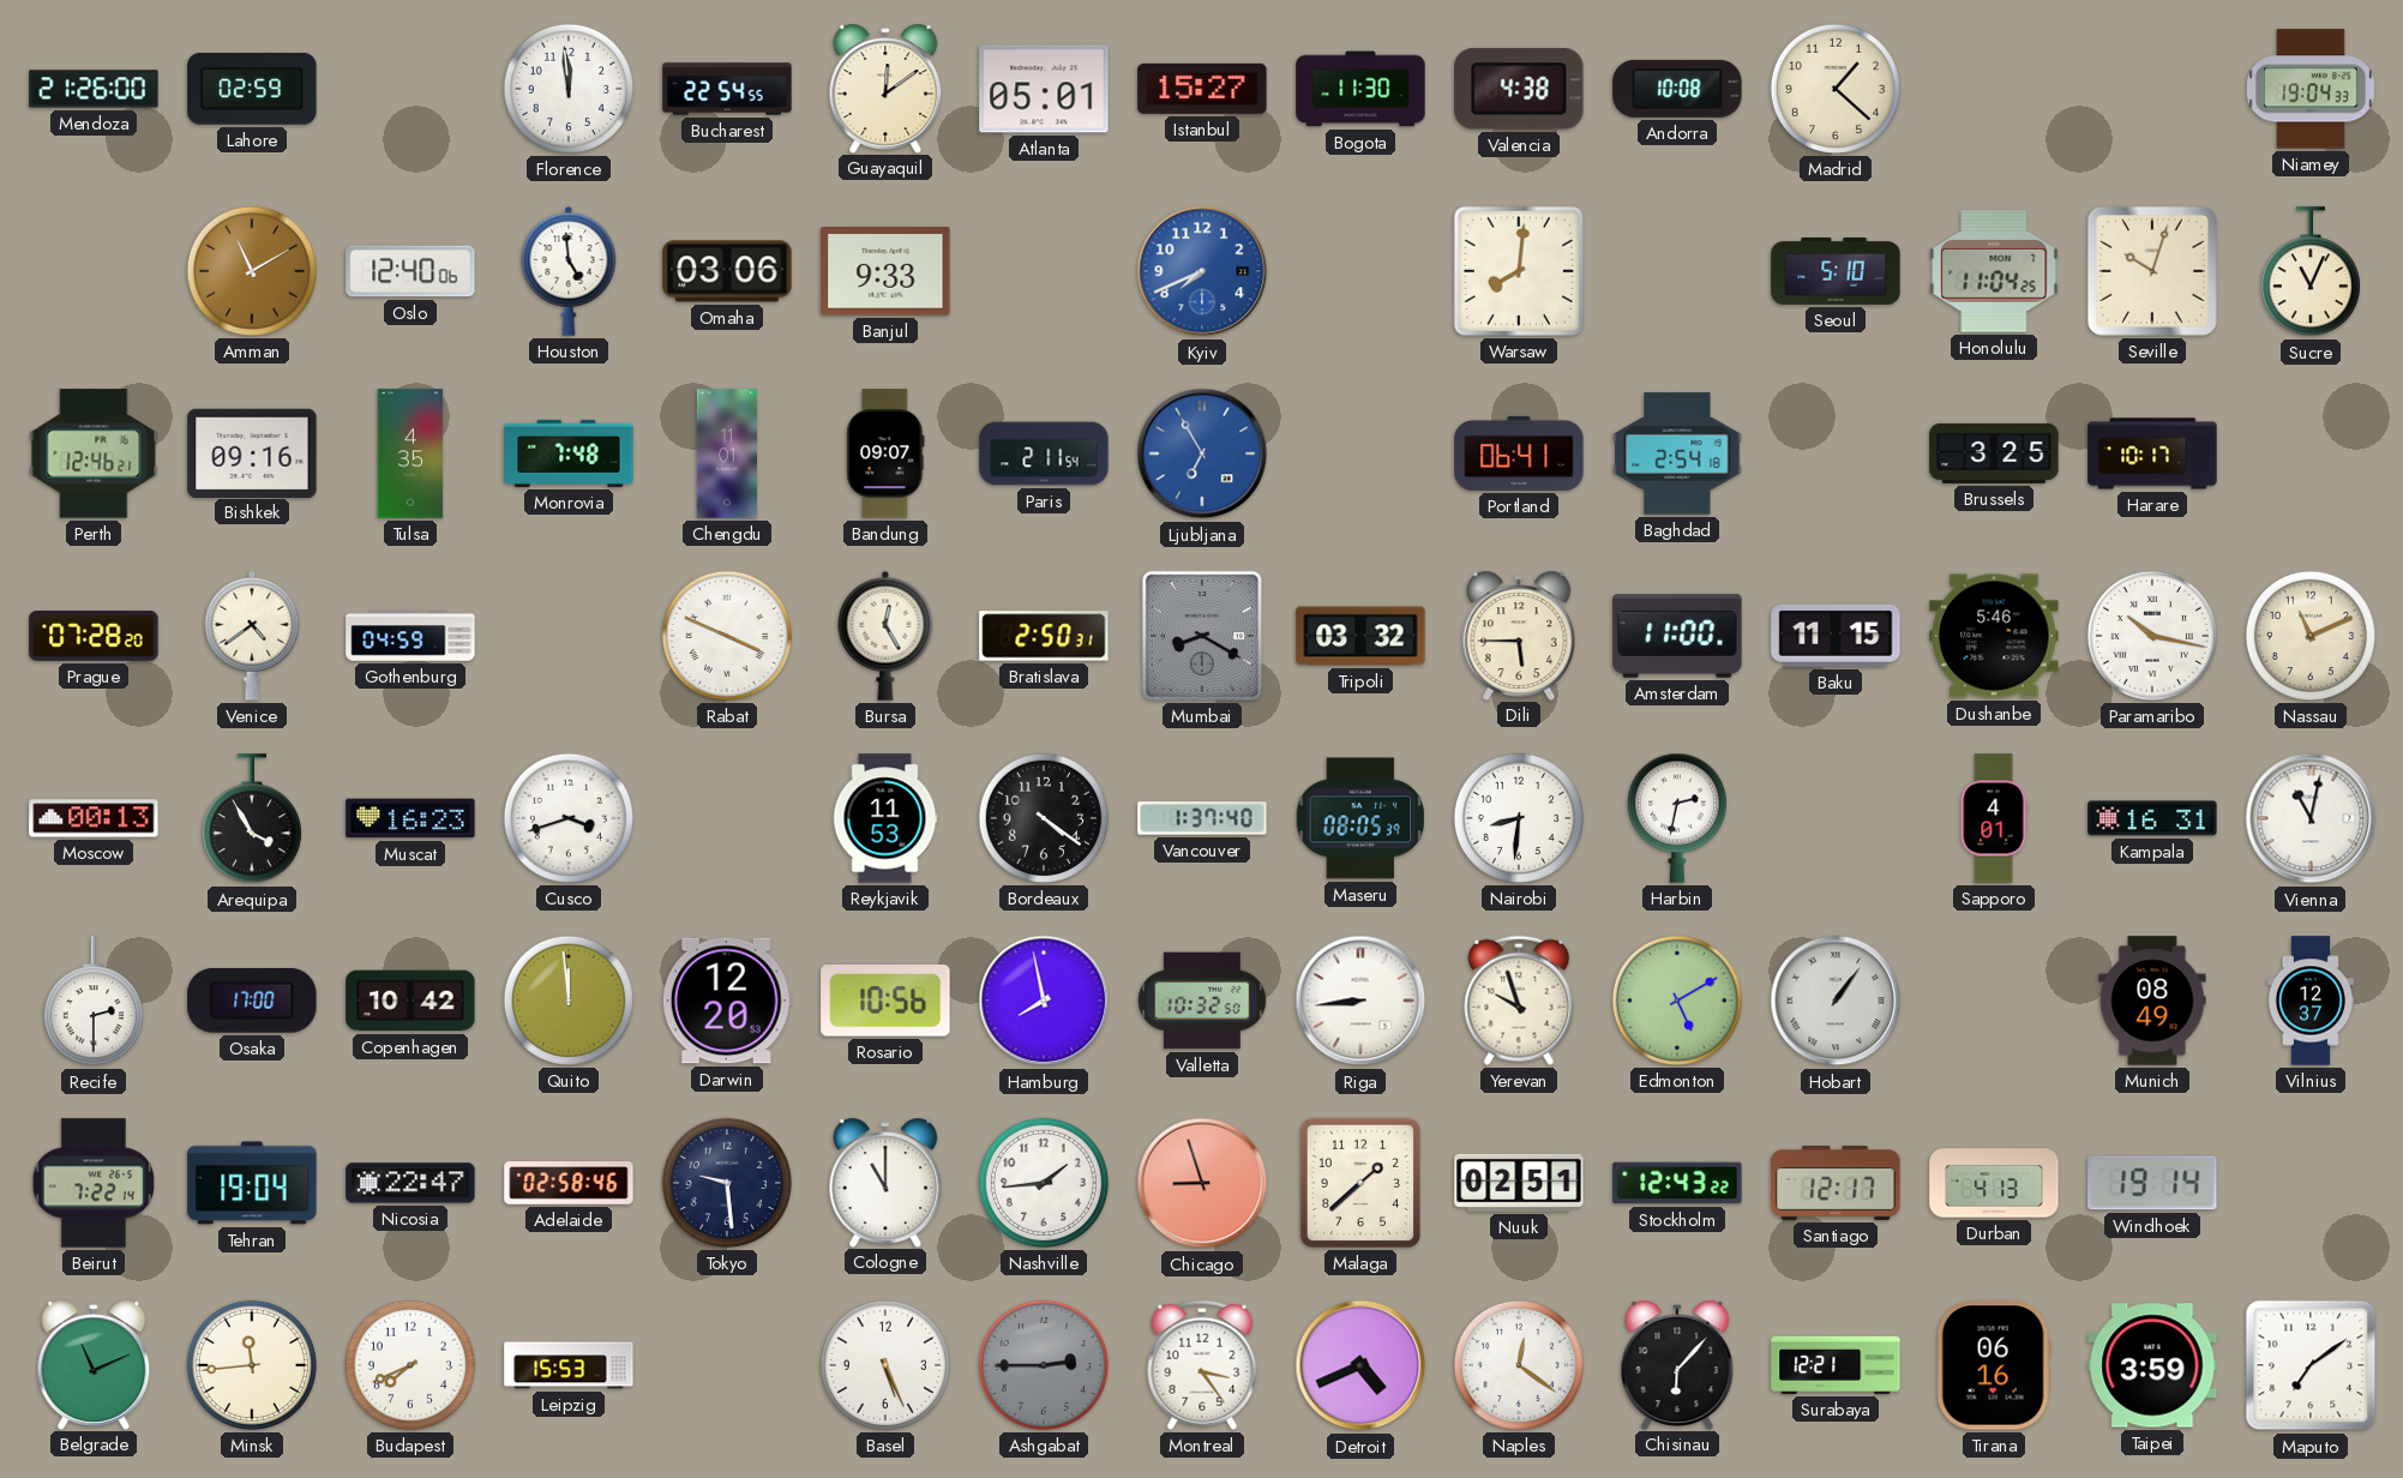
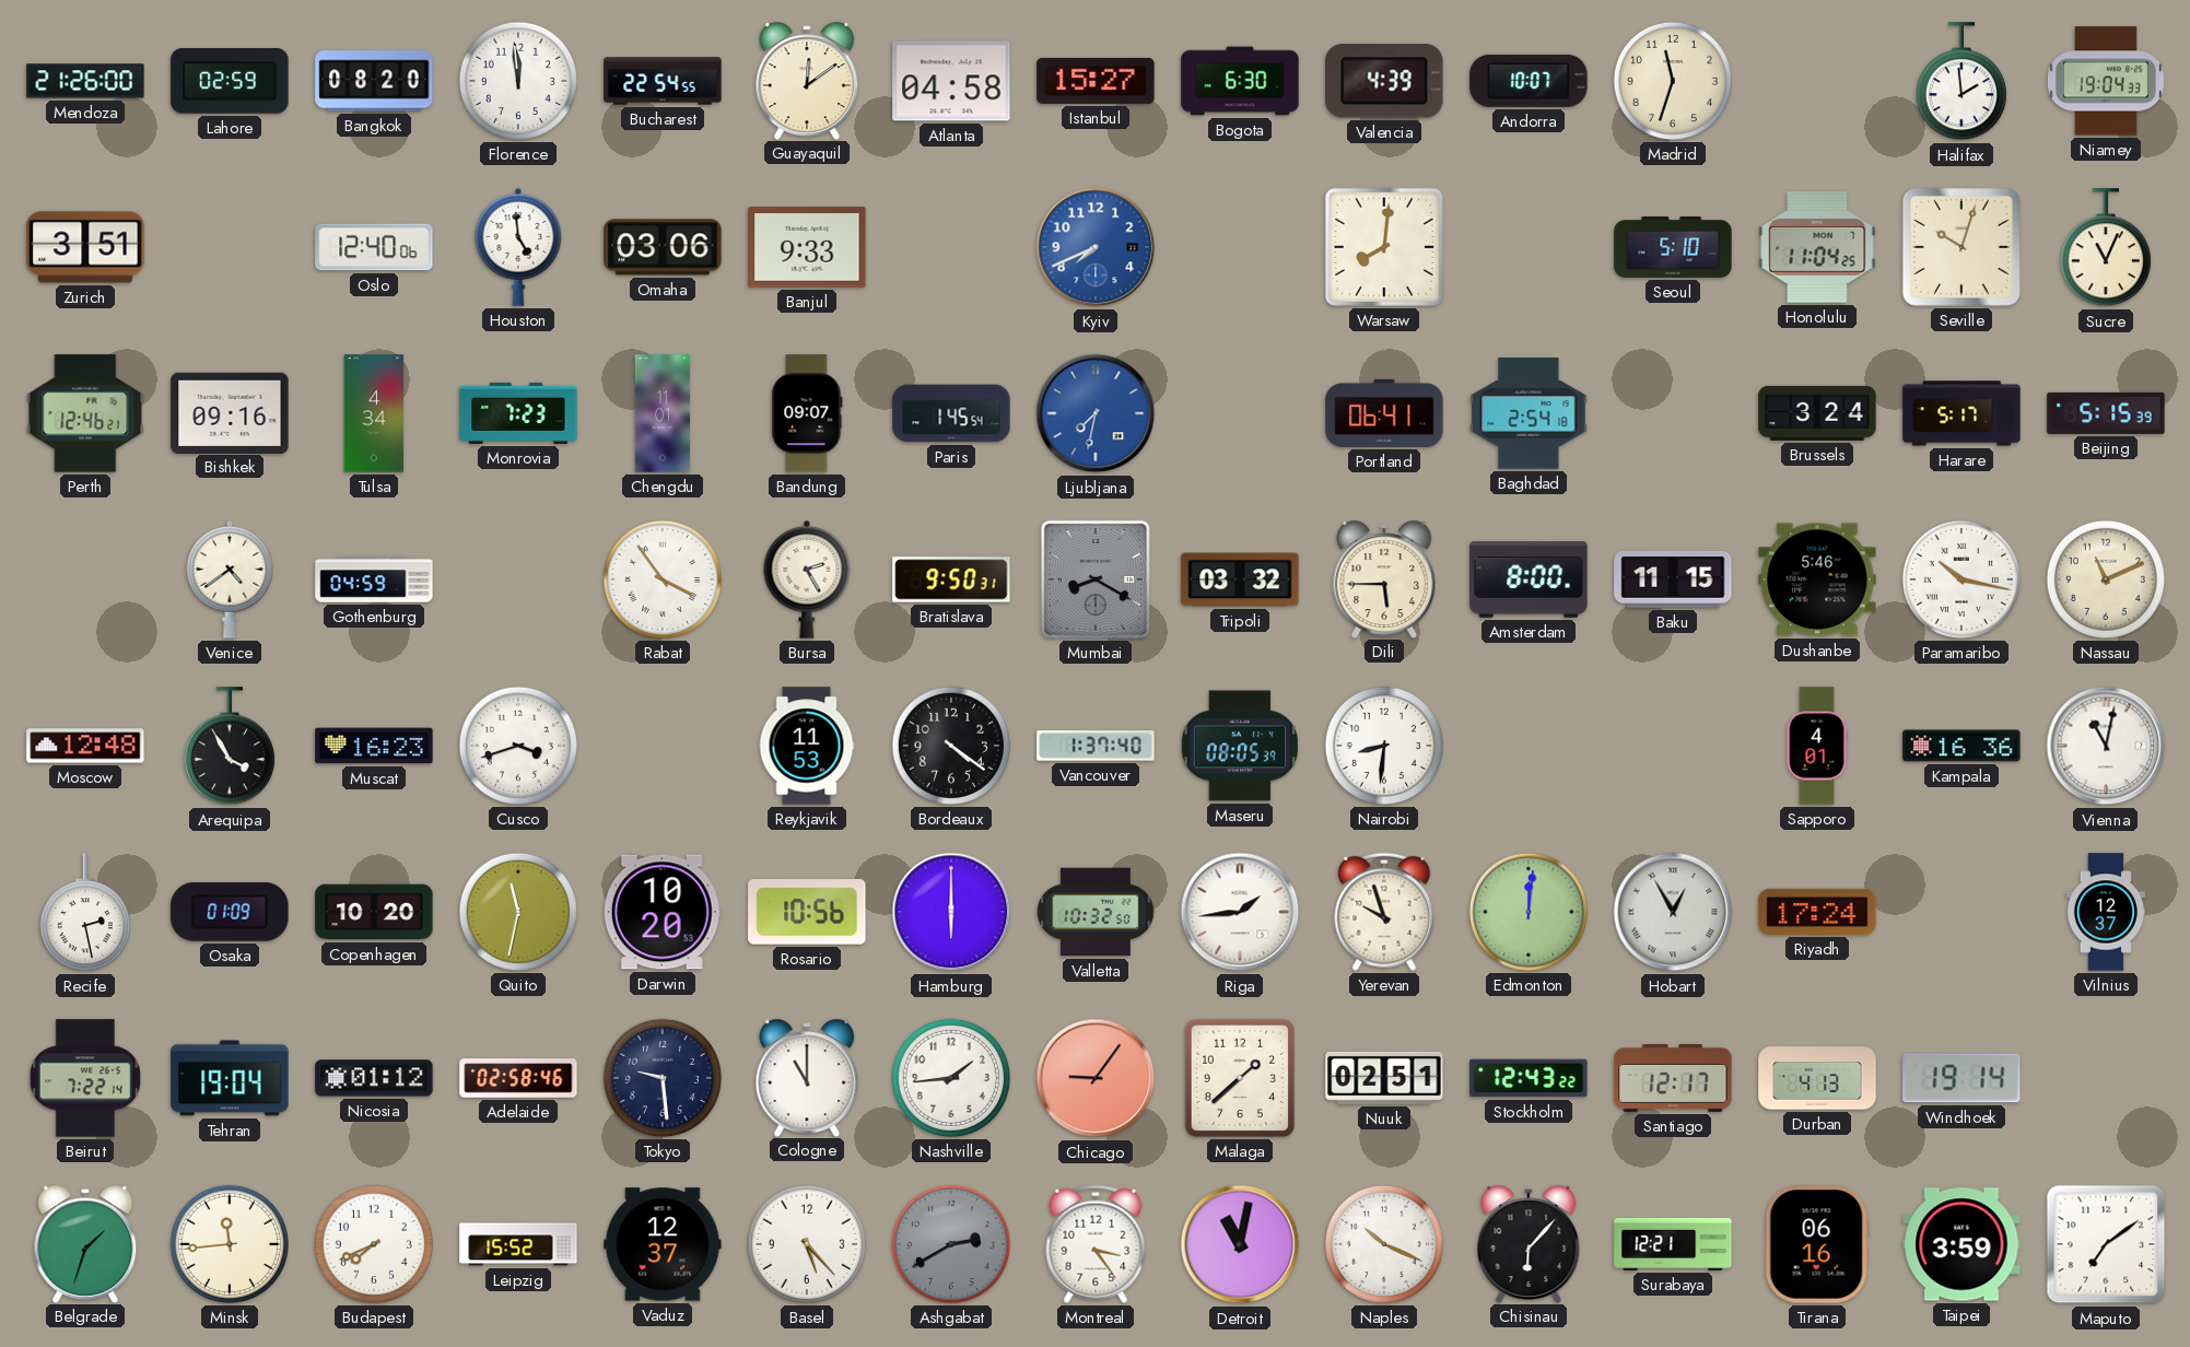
Bangkok: none -> 08:20
Atlanta: 05:01 -> 04:58
Bogota: 11:30 -> 6:30
Valencia: 4:38 -> 4:39
Andorra: 10:08 -> 10:07
Madrid: 1:22 -> 11:33
Halifax: none -> 1:59
Zurich: none -> 3:51
Amman: 11:10 -> none
Tulsa: 4:35 -> 4:34
Monrovia: 7:48 -> 7:23
Paris: 2:11 -> 1:45
Ljubljana: 6:55 -> 7:32
Brussels: 3:25 -> 3:24
Harare: 10:17 -> 5:17
Beijing: none -> 5:15
Prague: 07:28 -> none
Rabat: 3:49 -> 3:54
Bursa: 12:25 -> 2:25
Bratislava: 2:50 -> 9:50
Amsterdam: 11:00 -> 8:00
Moscow: 00:13 -> 12:48
Harbin: 2:32 -> none
Kampala: 16:31 -> 16:36
Recife: 2:30 -> 2:28
Osaka: 17:00 -> 01:09
Copenhagen: 10:42 -> 10:20
Quito: 11:59 -> 11:32
Darwin: 12:20 -> 10:20
Hamburg: 7:58 -> 6:00
Riga: 8:44 -> 1:44
Edmonton: 5:10 -> 12:01
Hobart: 1:06 -> 12:55
Riyadh: none -> 17:24
Munich: 08:49 -> none
Nicosia: 22:47 -> 01:12
Chicago: 8:57 -> 9:06
Belgrade: 11:11 -> 1:33
Leipzig: 15:53 -> 15:52
Vaduz: none -> 12:37
Basel: 5:26 -> 5:23
Ashgabat: 2:45 -> 2:40
Detroit: 4:41 -> 11:02
Naples: 12:21 -> 10:19
